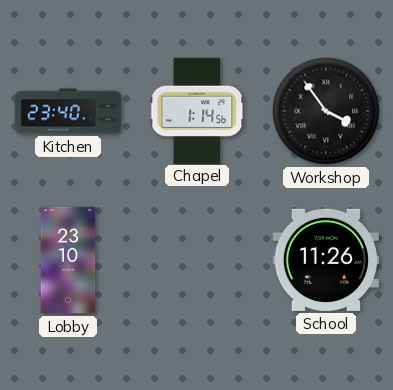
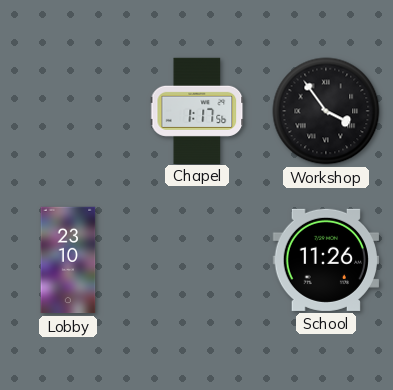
Kitchen: 23:40 -> none
Chapel: 1:14 -> 1:17
